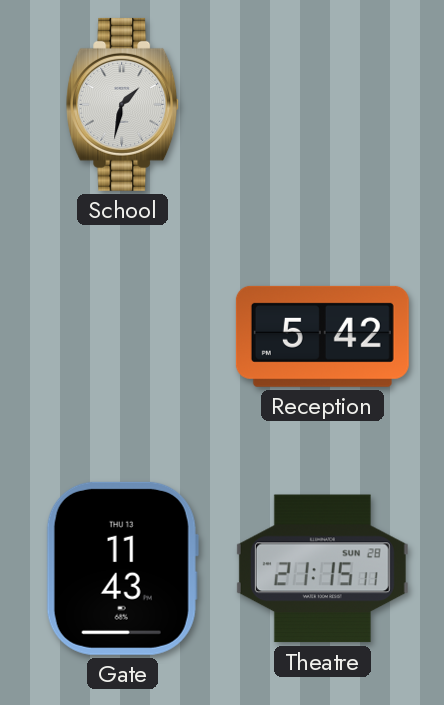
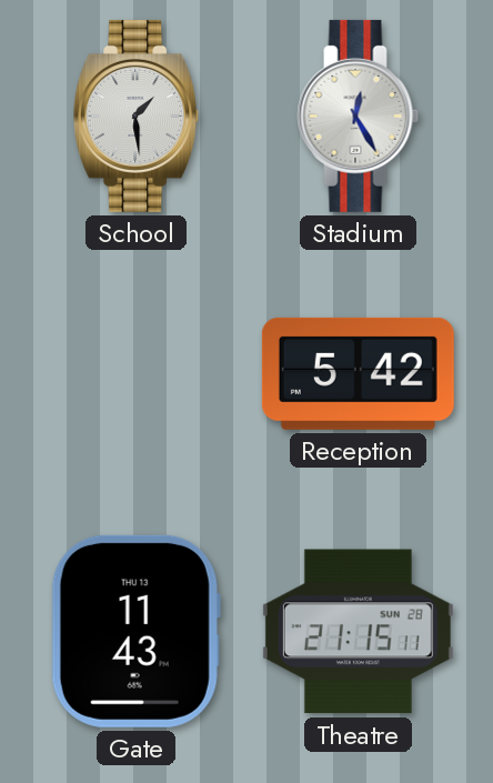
School: 1:32 -> 1:29
Stadium: none -> 12:25
